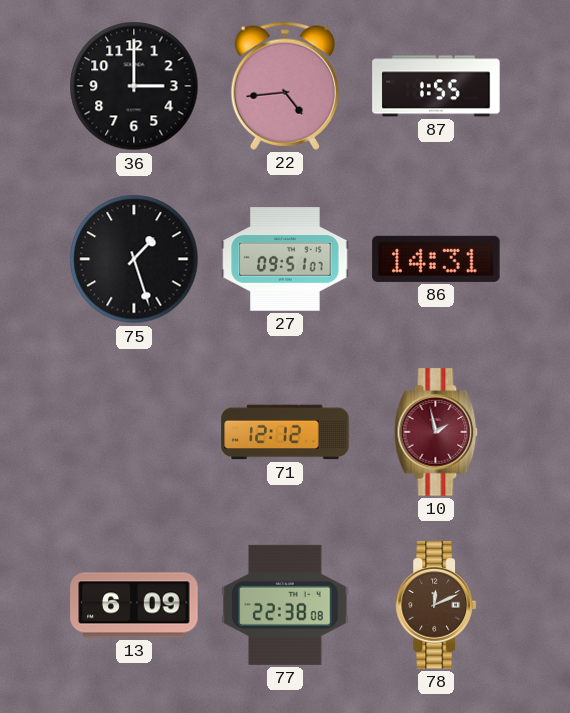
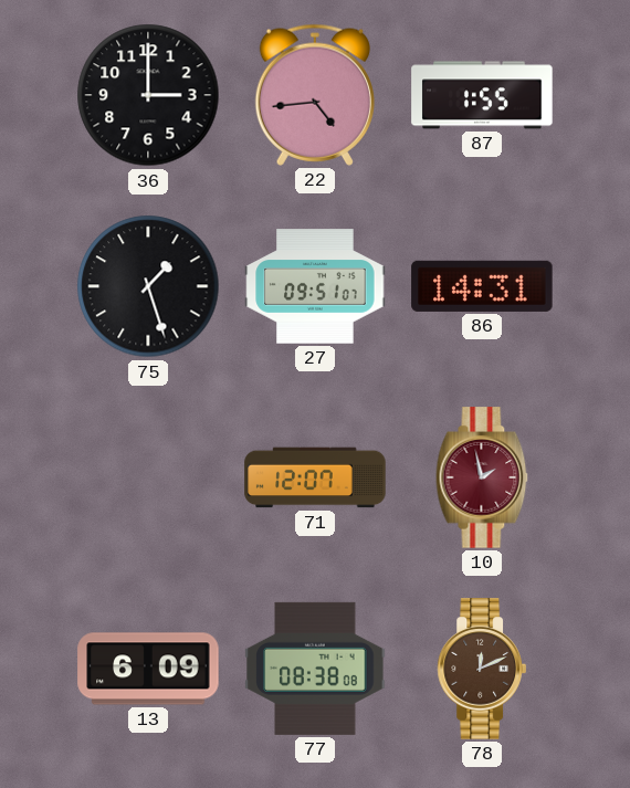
71: 12:12 -> 12:07
77: 22:38 -> 08:38
